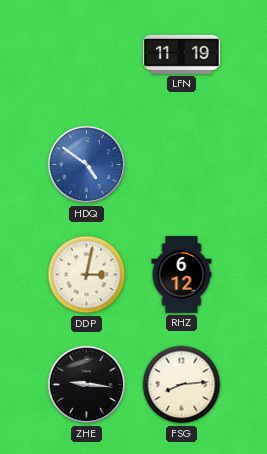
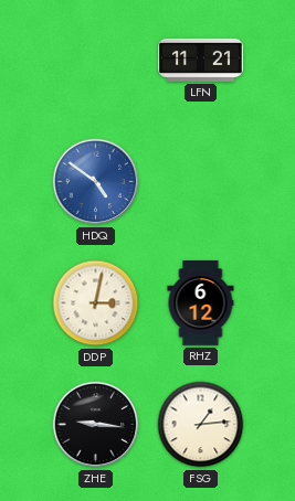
LFN: 11:19 -> 11:21
FSG: 8:14 -> 1:14
